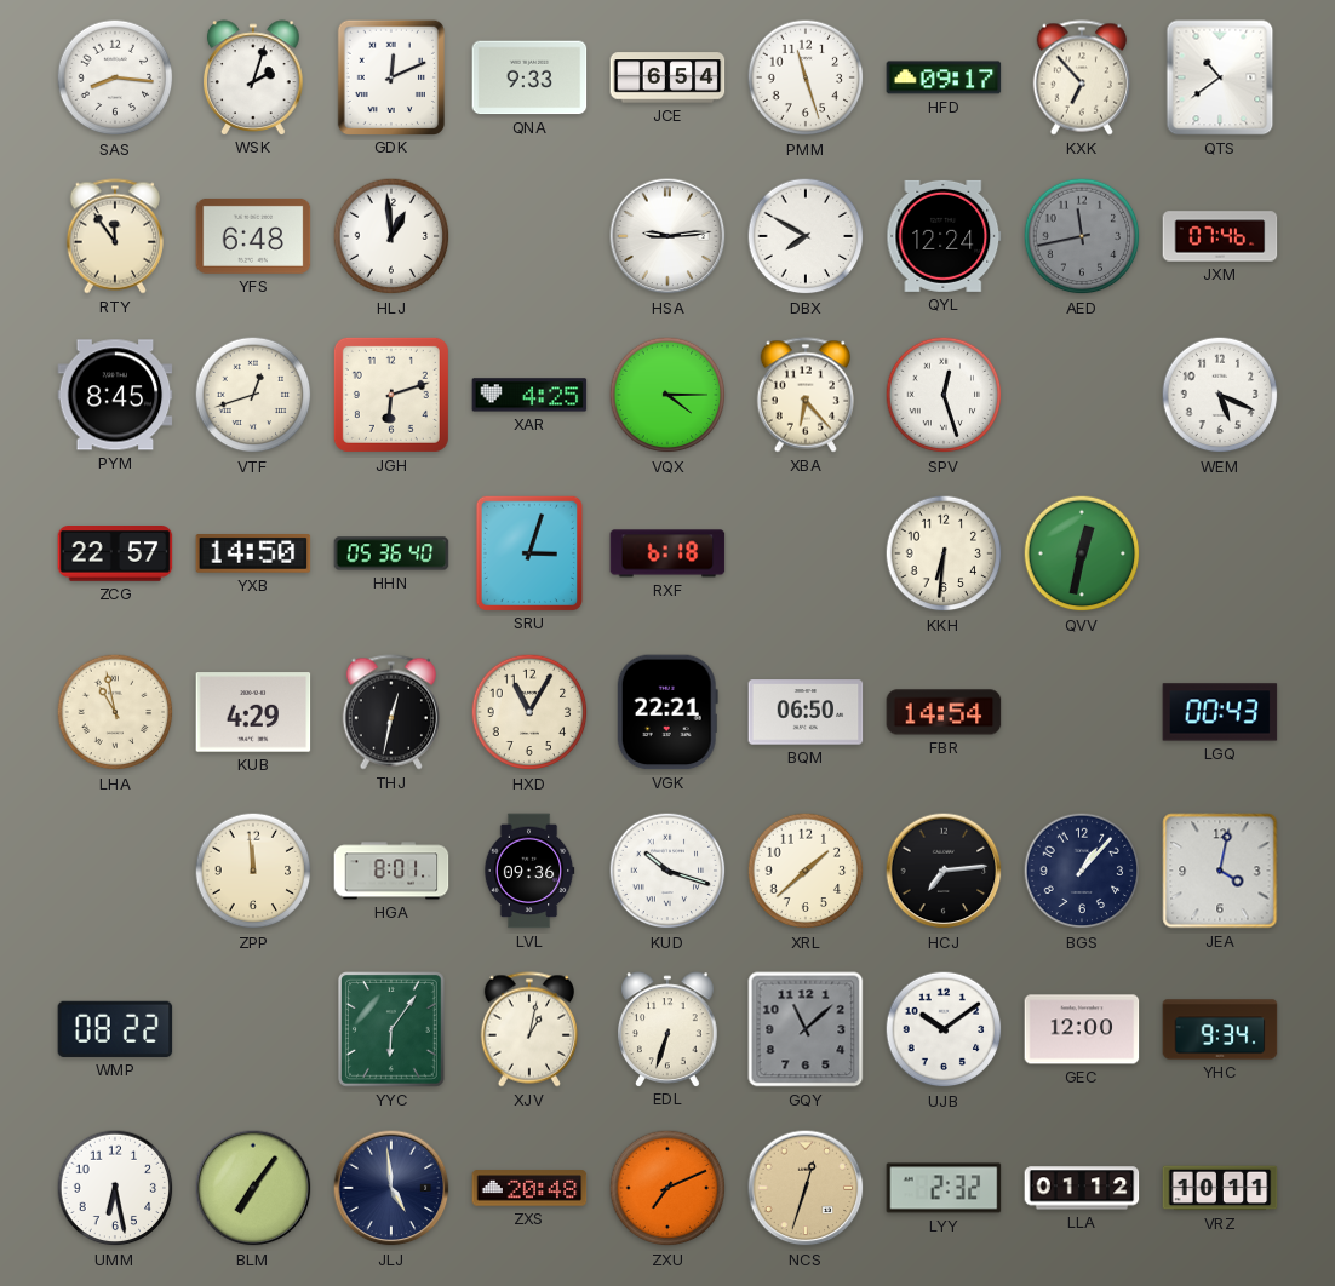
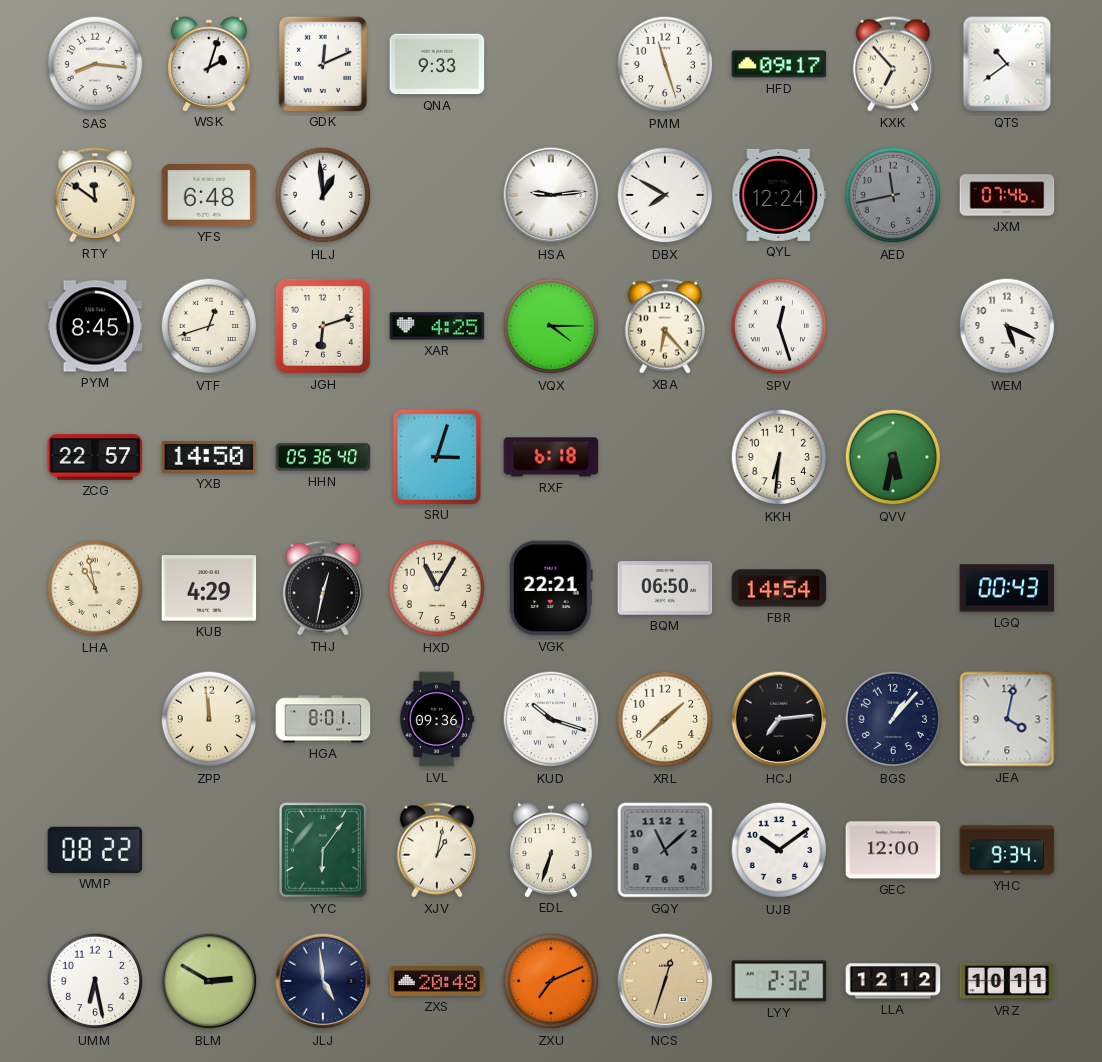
JCE: 6:54 -> none
RTY: 11:54 -> 11:51
QVV: 12:32 -> 5:32
BLM: 7:06 -> 2:50
LLA: 01:12 -> 12:12
